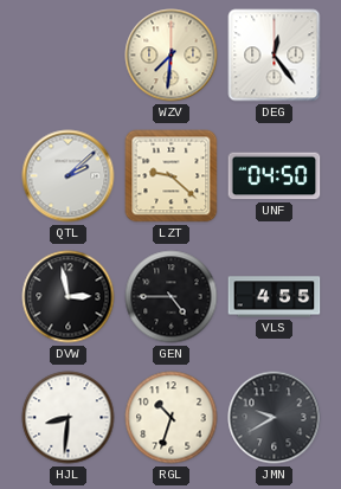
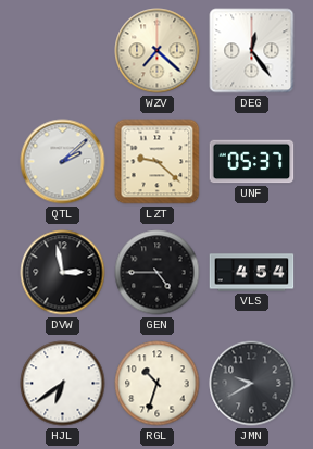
WZV: 7:31 -> 7:22
UNF: 04:50 -> 05:37
VLS: 4:55 -> 4:54
HJL: 8:31 -> 6:39
